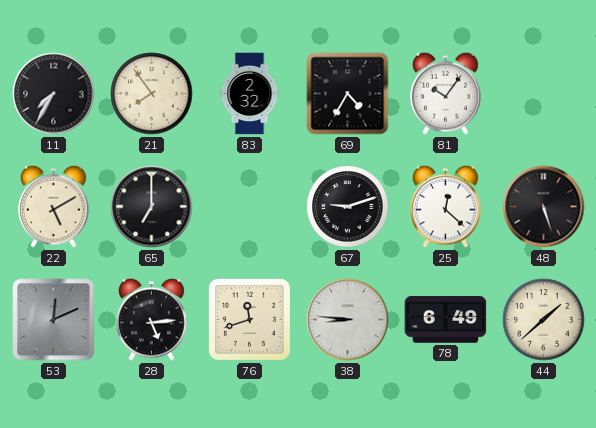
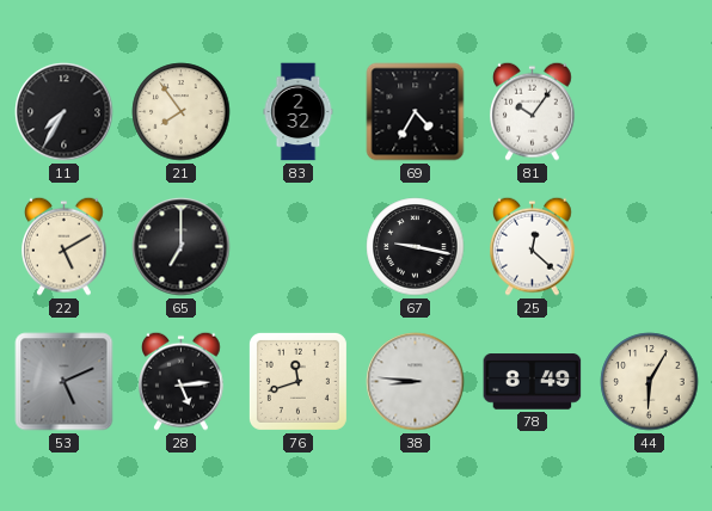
67: 9:12 -> 9:17
48: 5:27 -> none
53: 12:11 -> 5:11
78: 6:49 -> 8:49
44: 1:38 -> 6:05
